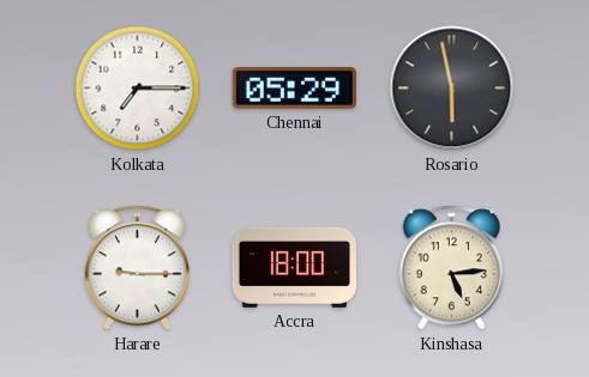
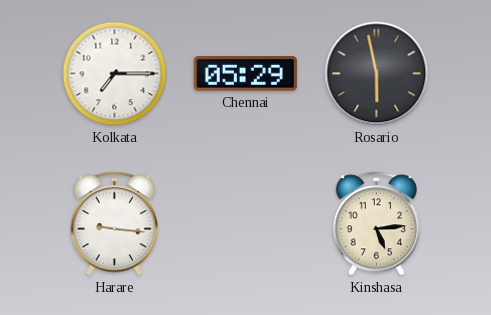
Harare: 9:15 -> 9:16
Accra: 18:00 -> none
